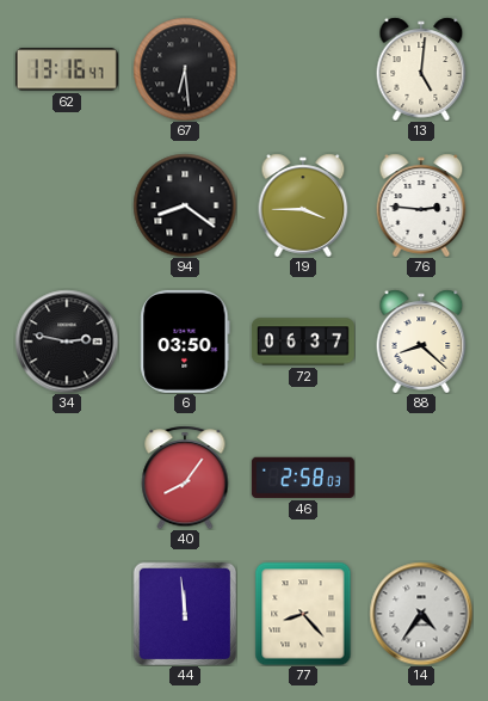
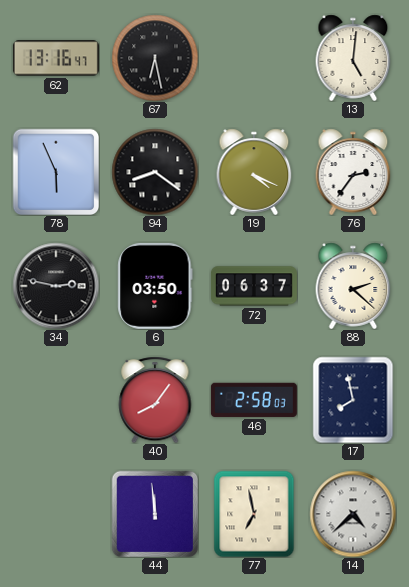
67: 6:29 -> 6:28
78: none -> 5:56
19: 3:45 -> 4:19
76: 2:46 -> 2:36
88: 8:22 -> 2:22
17: none -> 7:58
77: 8:23 -> 6:58
14: 4:36 -> 4:38
